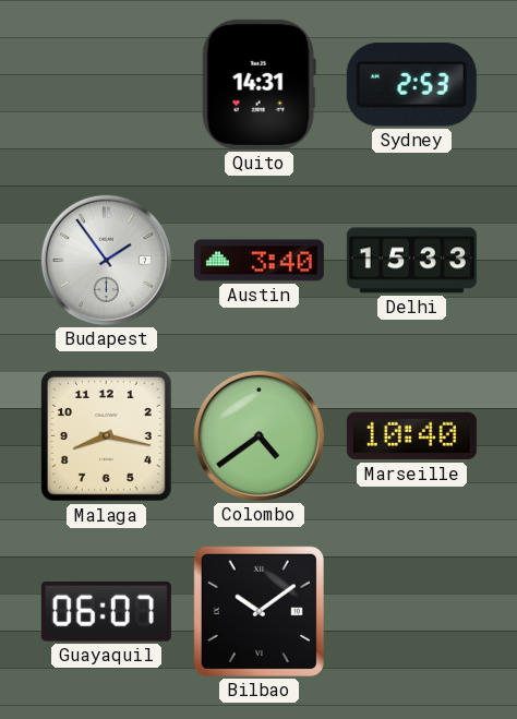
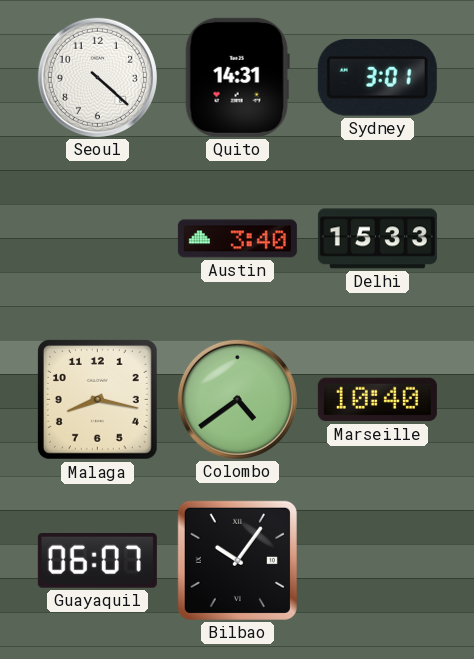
Seoul: none -> 4:22
Sydney: 2:53 -> 3:01
Budapest: 1:54 -> none
Bilbao: 10:09 -> 10:06
